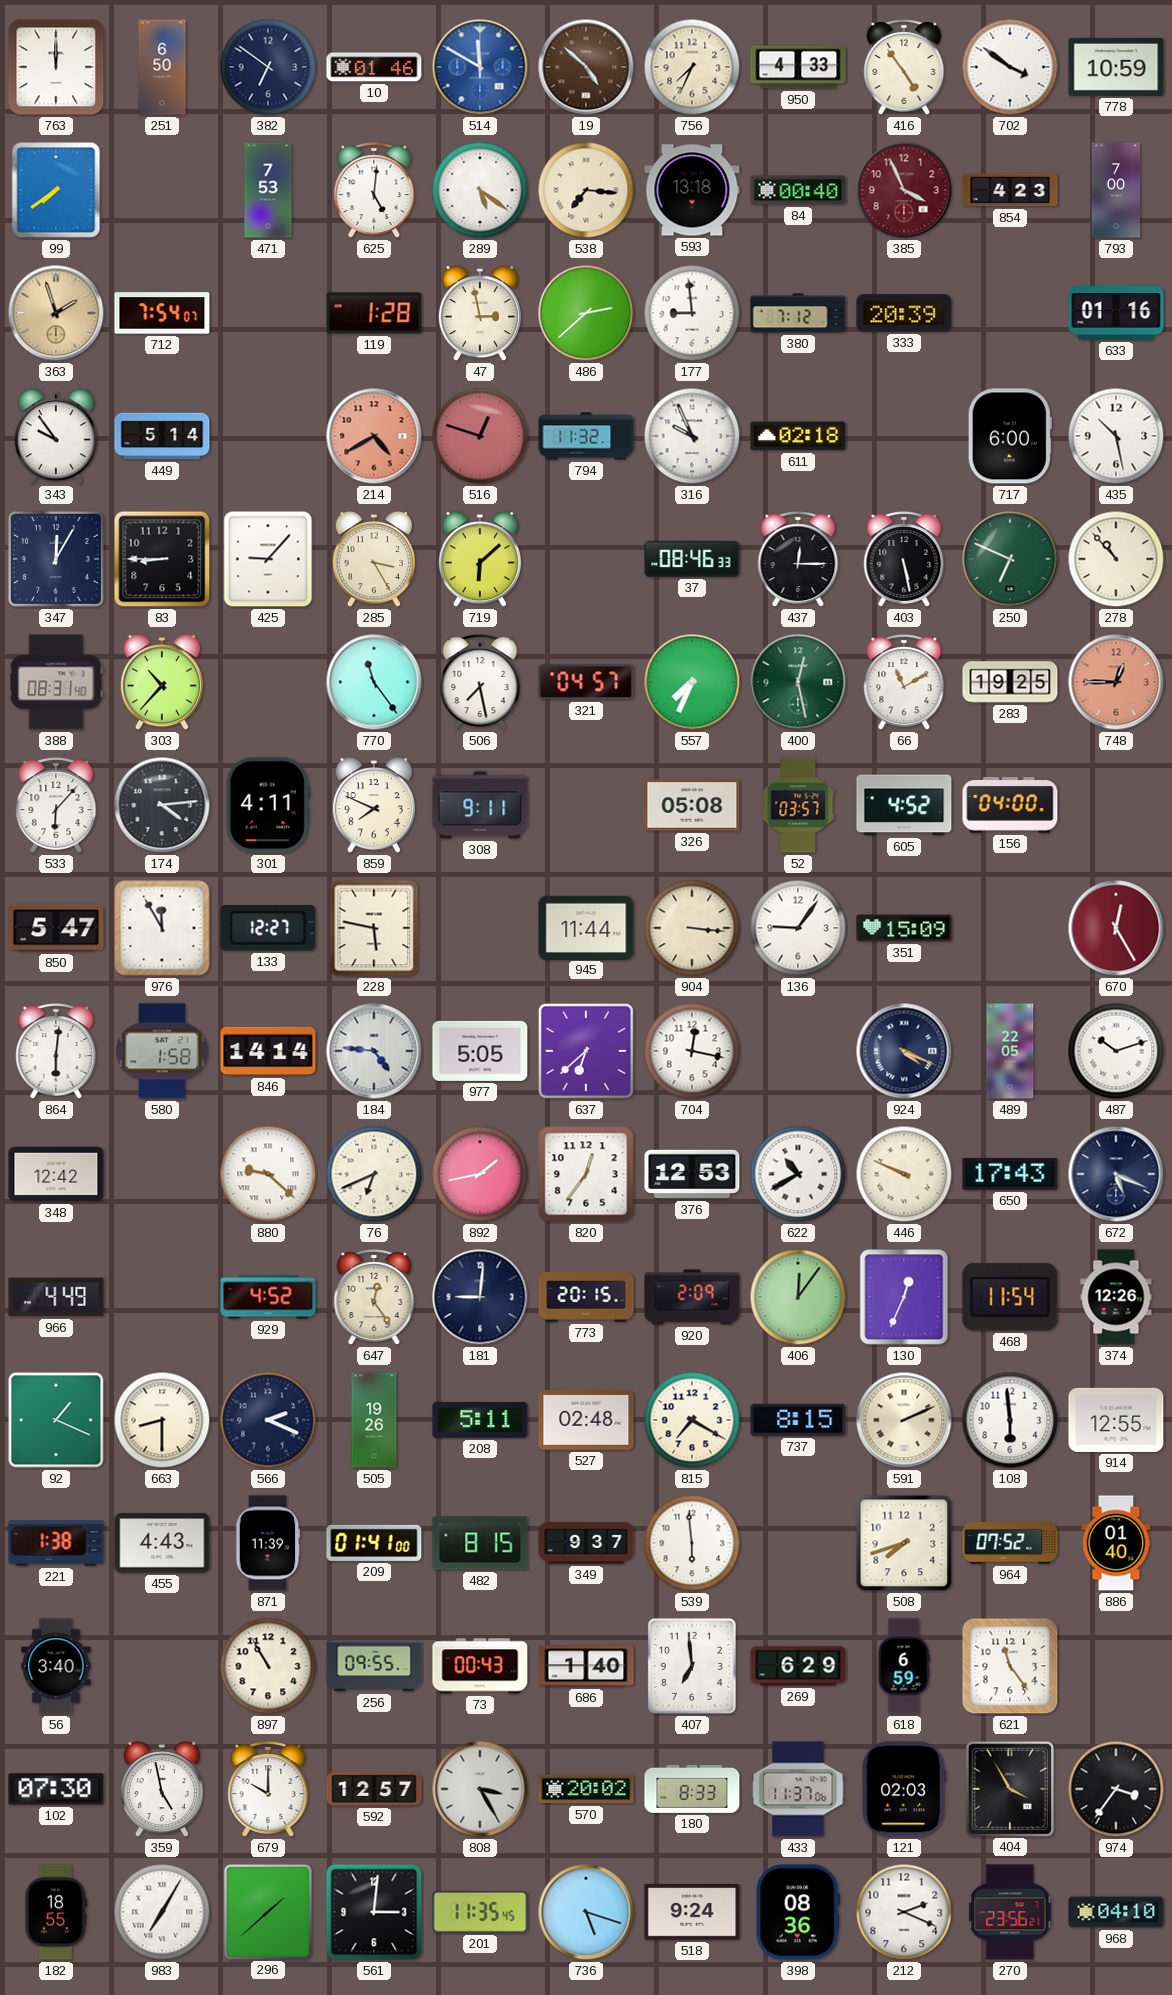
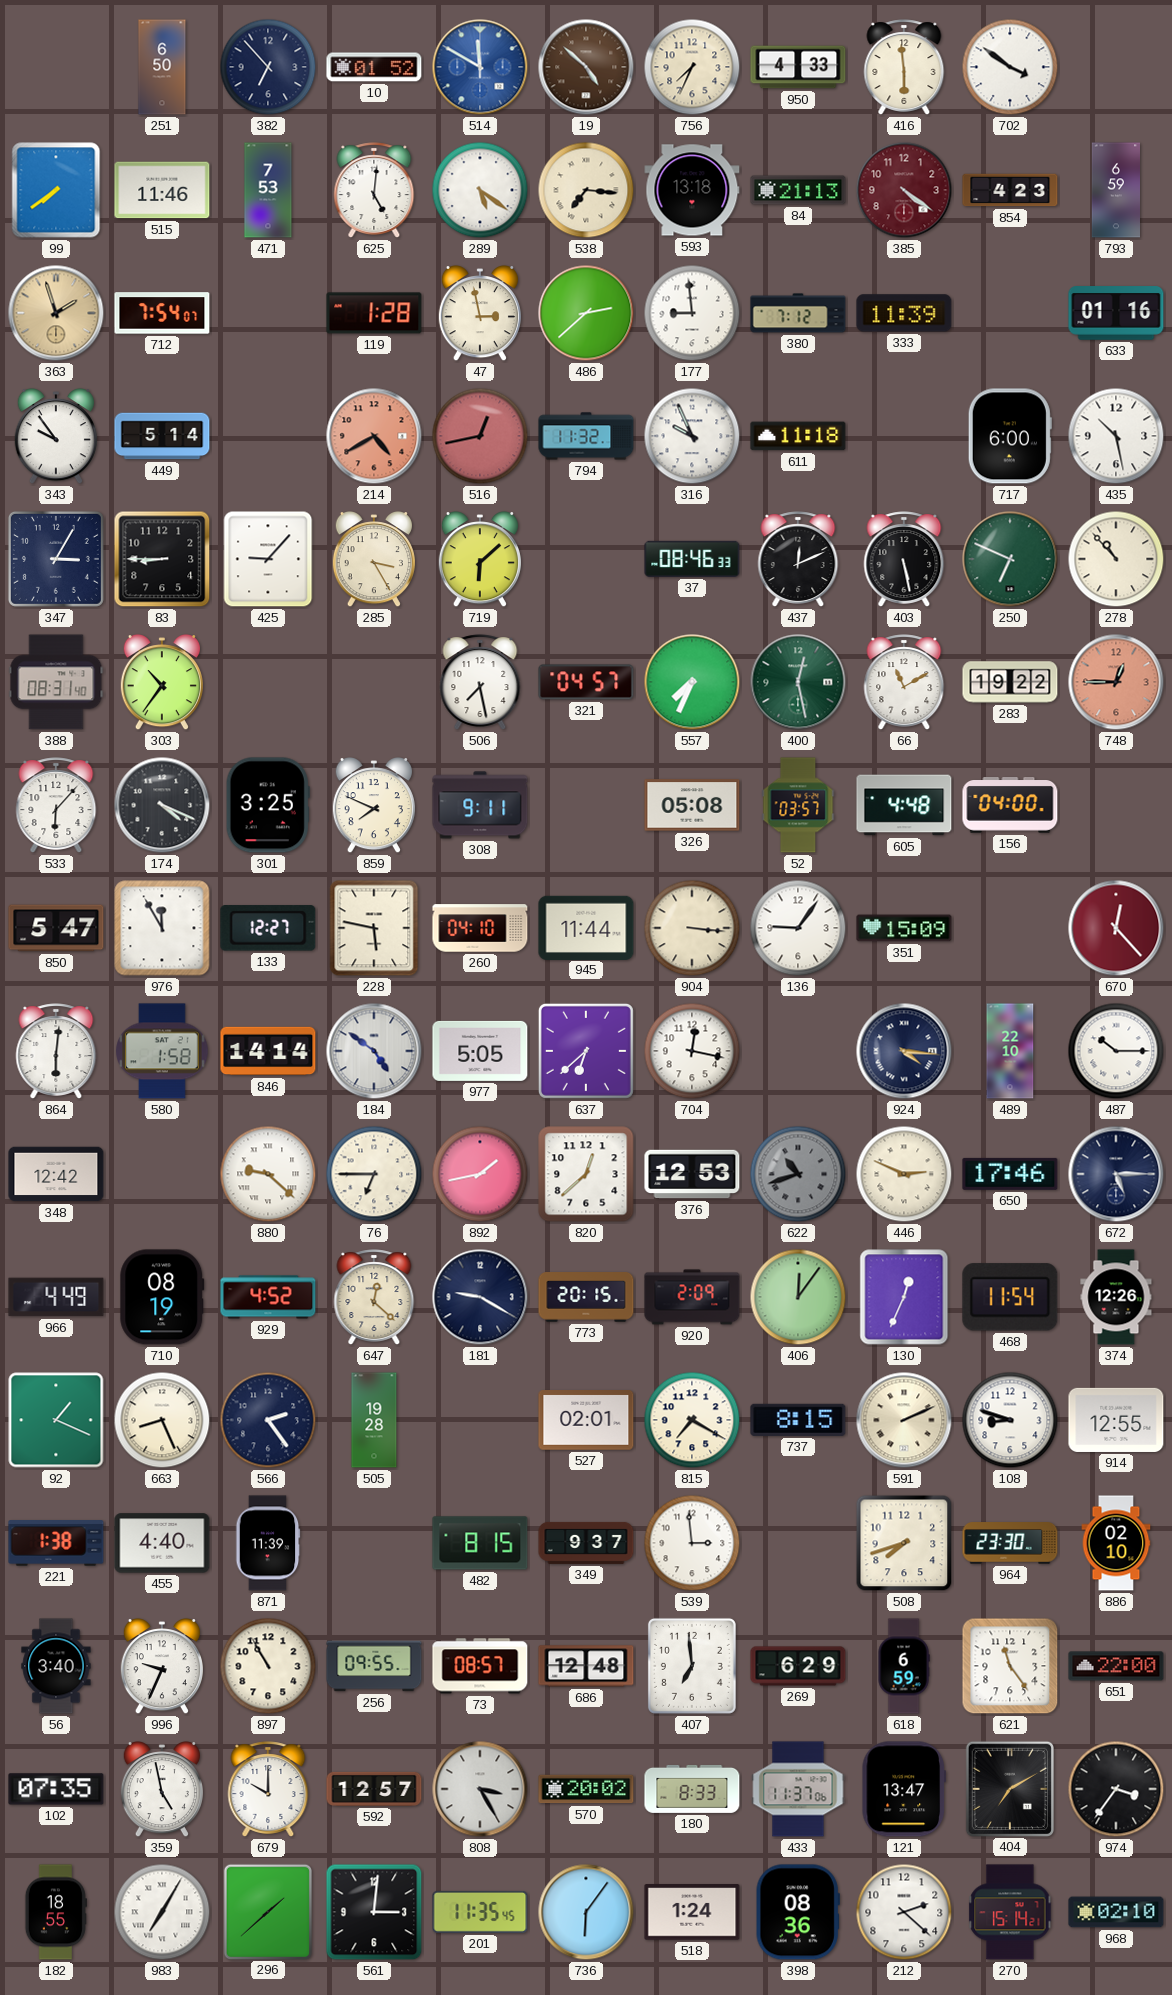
763: 12:00 -> none
382: 6:51 -> 6:53
10: 01:46 -> 01:52
416: 4:54 -> 5:59
778: 10:59 -> none
515: none -> 11:46
84: 00:40 -> 21:13
385: 3:56 -> 4:21
793: 7:00 -> 6:59
333: 20:39 -> 11:39
516: 12:48 -> 12:43
611: 02:18 -> 11:18
347: 12:05 -> 3:05
437: 12:15 -> 12:11
303: 10:37 -> 10:36
770: 11:24 -> none
283: 19:25 -> 19:22
174: 4:14 -> 4:19
301: 4:11 -> 3:25
605: 4:52 -> 4:48
260: none -> 04:10
670: 12:25 -> 12:23
184: 4:46 -> 4:51
924: 4:19 -> 4:16
489: 22:05 -> 22:10
487: 10:12 -> 10:15
76: 6:41 -> 6:45
820: 12:36 -> 12:38
622: 10:40 -> 10:42
622 dial: white -> grey
446: 9:49 -> 2:49
650: 17:43 -> 17:46
672: 5:19 -> 5:15
710: none -> 08:19
647: 12:24 -> 12:22
181: 9:01 -> 9:20
663: 8:30 -> 8:26
566: 2:19 -> 2:24
505: 19:26 -> 19:28
208: 5:11 -> none
527: 02:48 -> 02:01
108: 5:59 -> 8:48
455: 4:43 -> 4:40
209: 01:41 -> none
539: 5:59 -> 2:59
964: 07:52 -> 23:30
886: 01:40 -> 02:10
996: none -> 9:34
73: 00:43 -> 08:57
686: 1:40 -> 12:48
651: none -> 22:00
102: 07:30 -> 07:35
121: 02:03 -> 13:47
404: 3:55 -> 7:10
736: 5:18 -> 6:06
518: 9:24 -> 1:24
212: 2:19 -> 2:22
270: 23:56 -> 15:14
968: 04:10 -> 02:10
